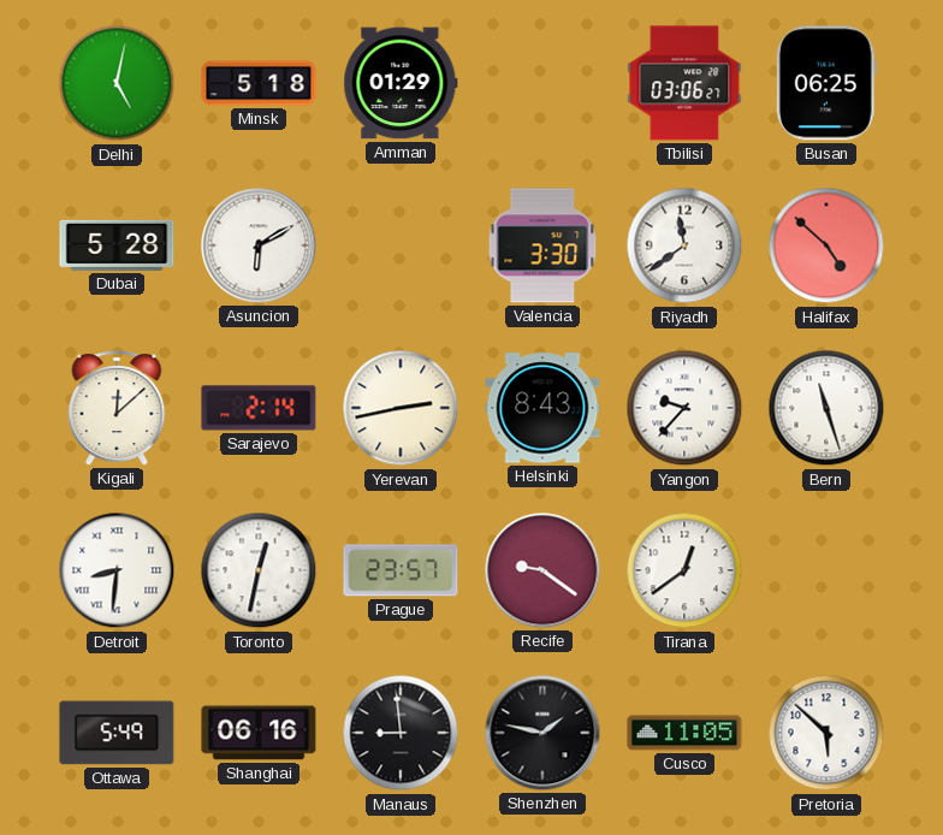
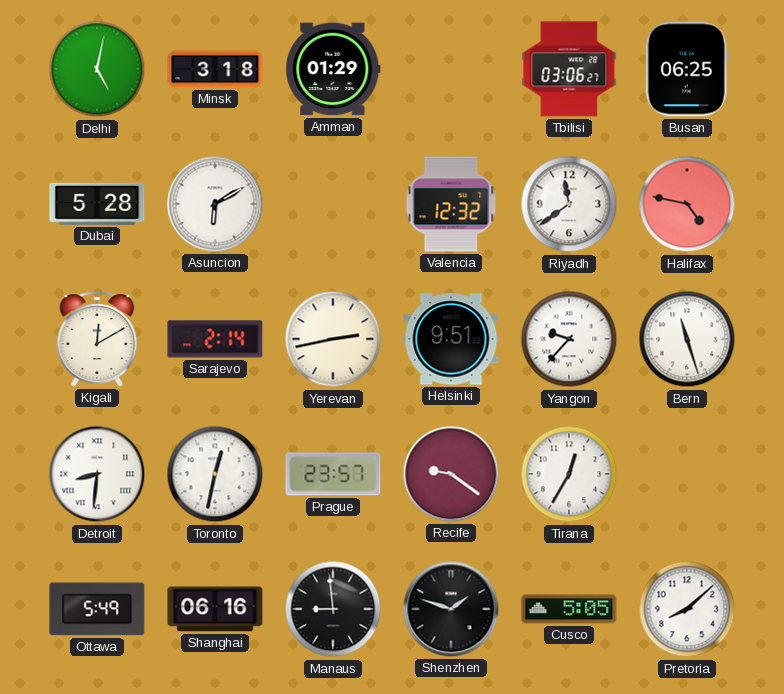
Minsk: 5:18 -> 3:18
Valencia: 3:30 -> 12:32
Halifax: 4:52 -> 4:47
Kigali: 12:08 -> 12:10
Helsinki: 8:43 -> 9:51
Tirana: 12:39 -> 12:35
Shenzhen: 1:47 -> 1:48
Cusco: 11:05 -> 5:05
Pretoria: 5:52 -> 8:08
